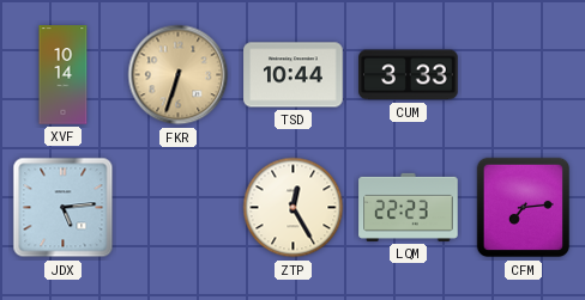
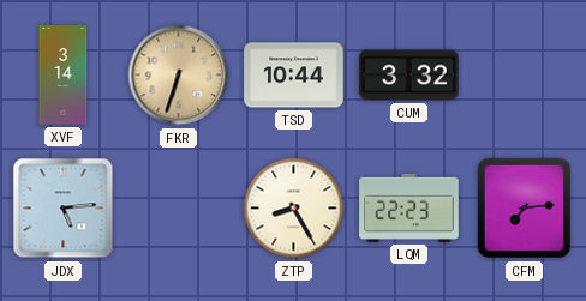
XVF: 10:14 -> 3:14
CUM: 3:33 -> 3:32
ZTP: 12:25 -> 8:25
